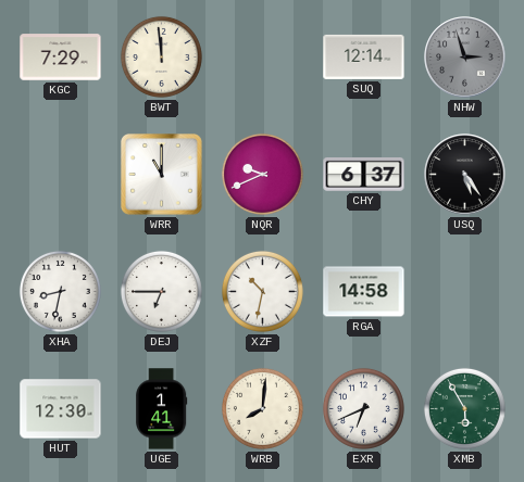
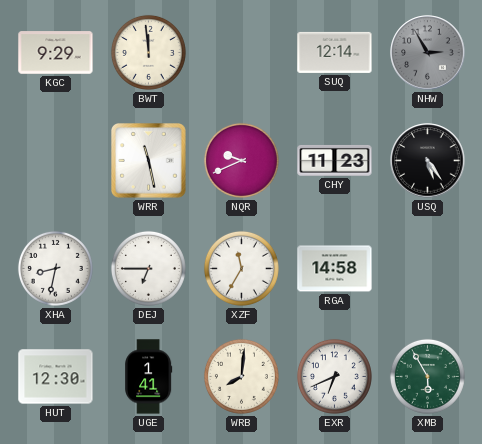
KGC: 7:29 -> 9:29
NHW: 2:57 -> 2:55
WRR: 11:00 -> 11:28
CHY: 6:37 -> 11:23
XZF: 10:32 -> 11:35
